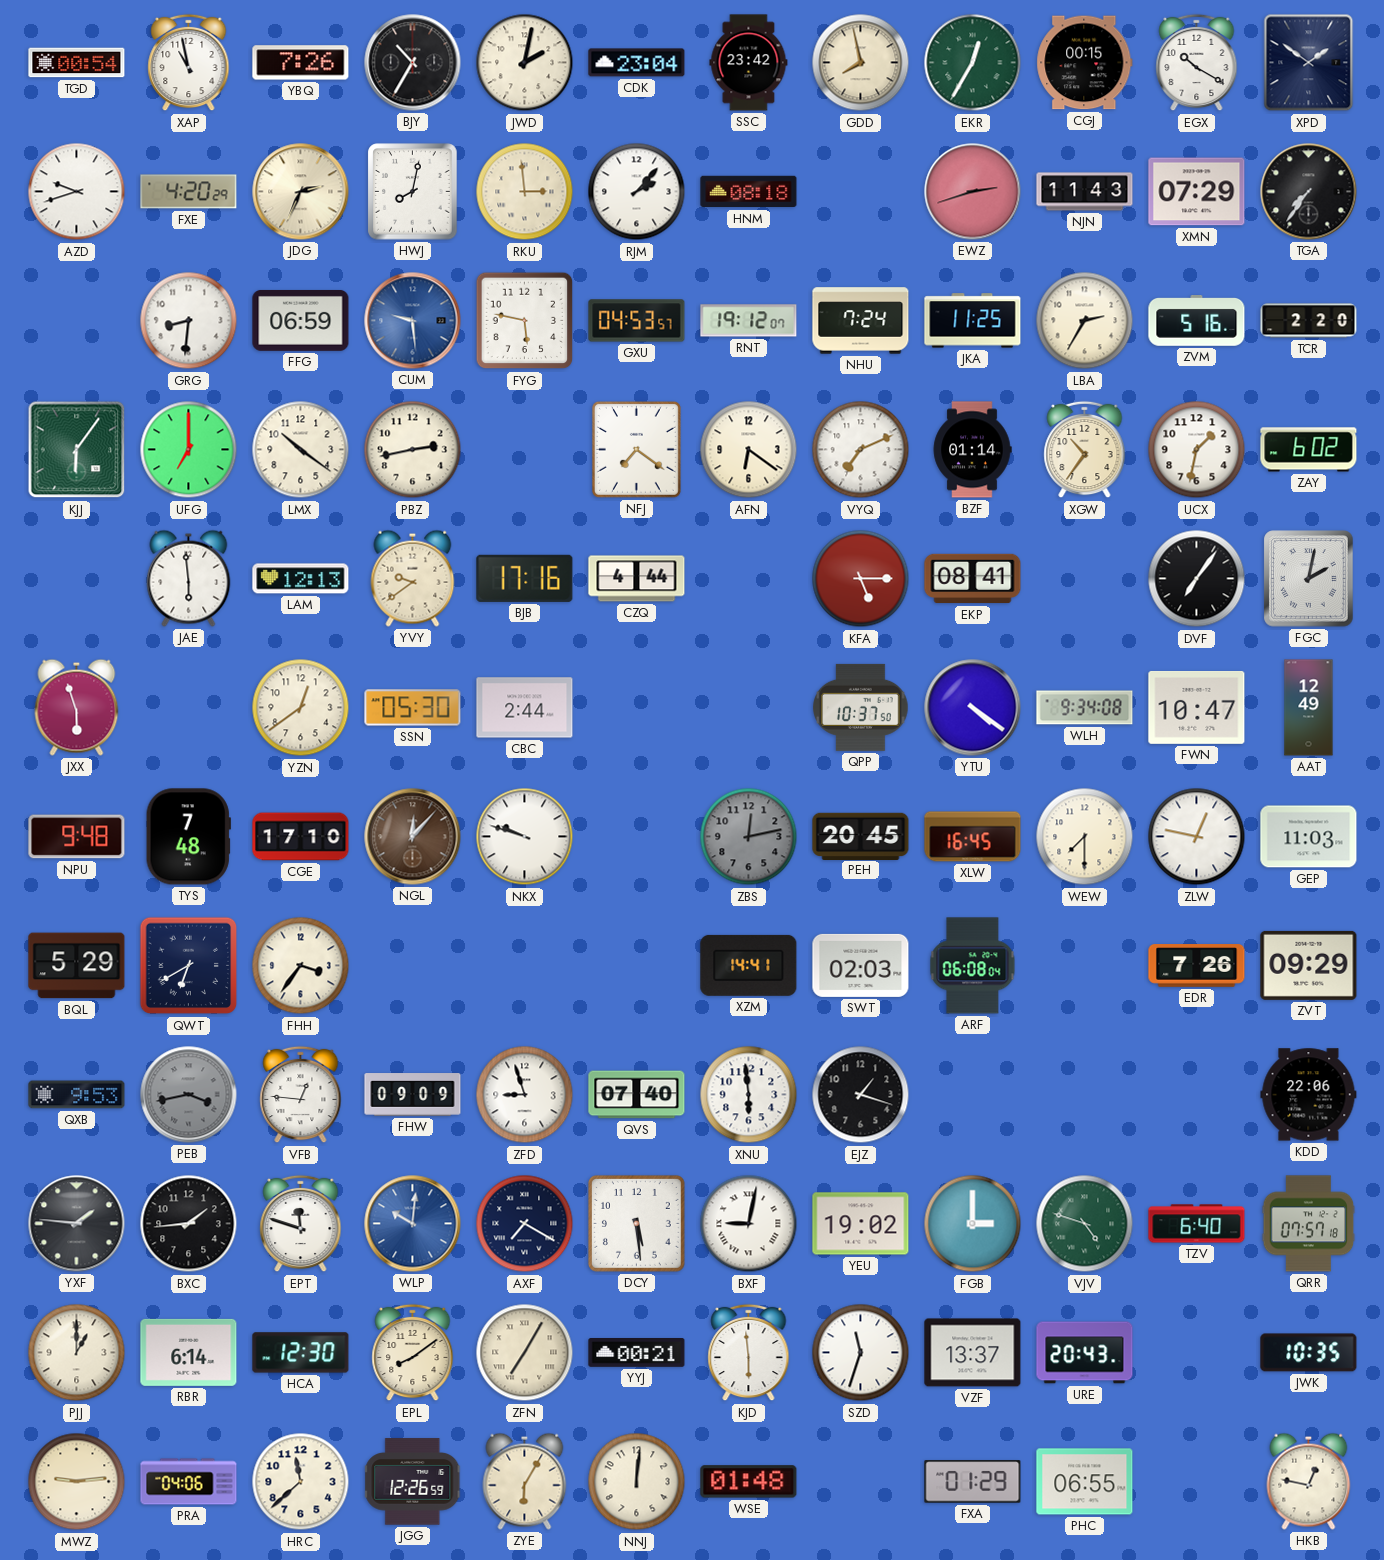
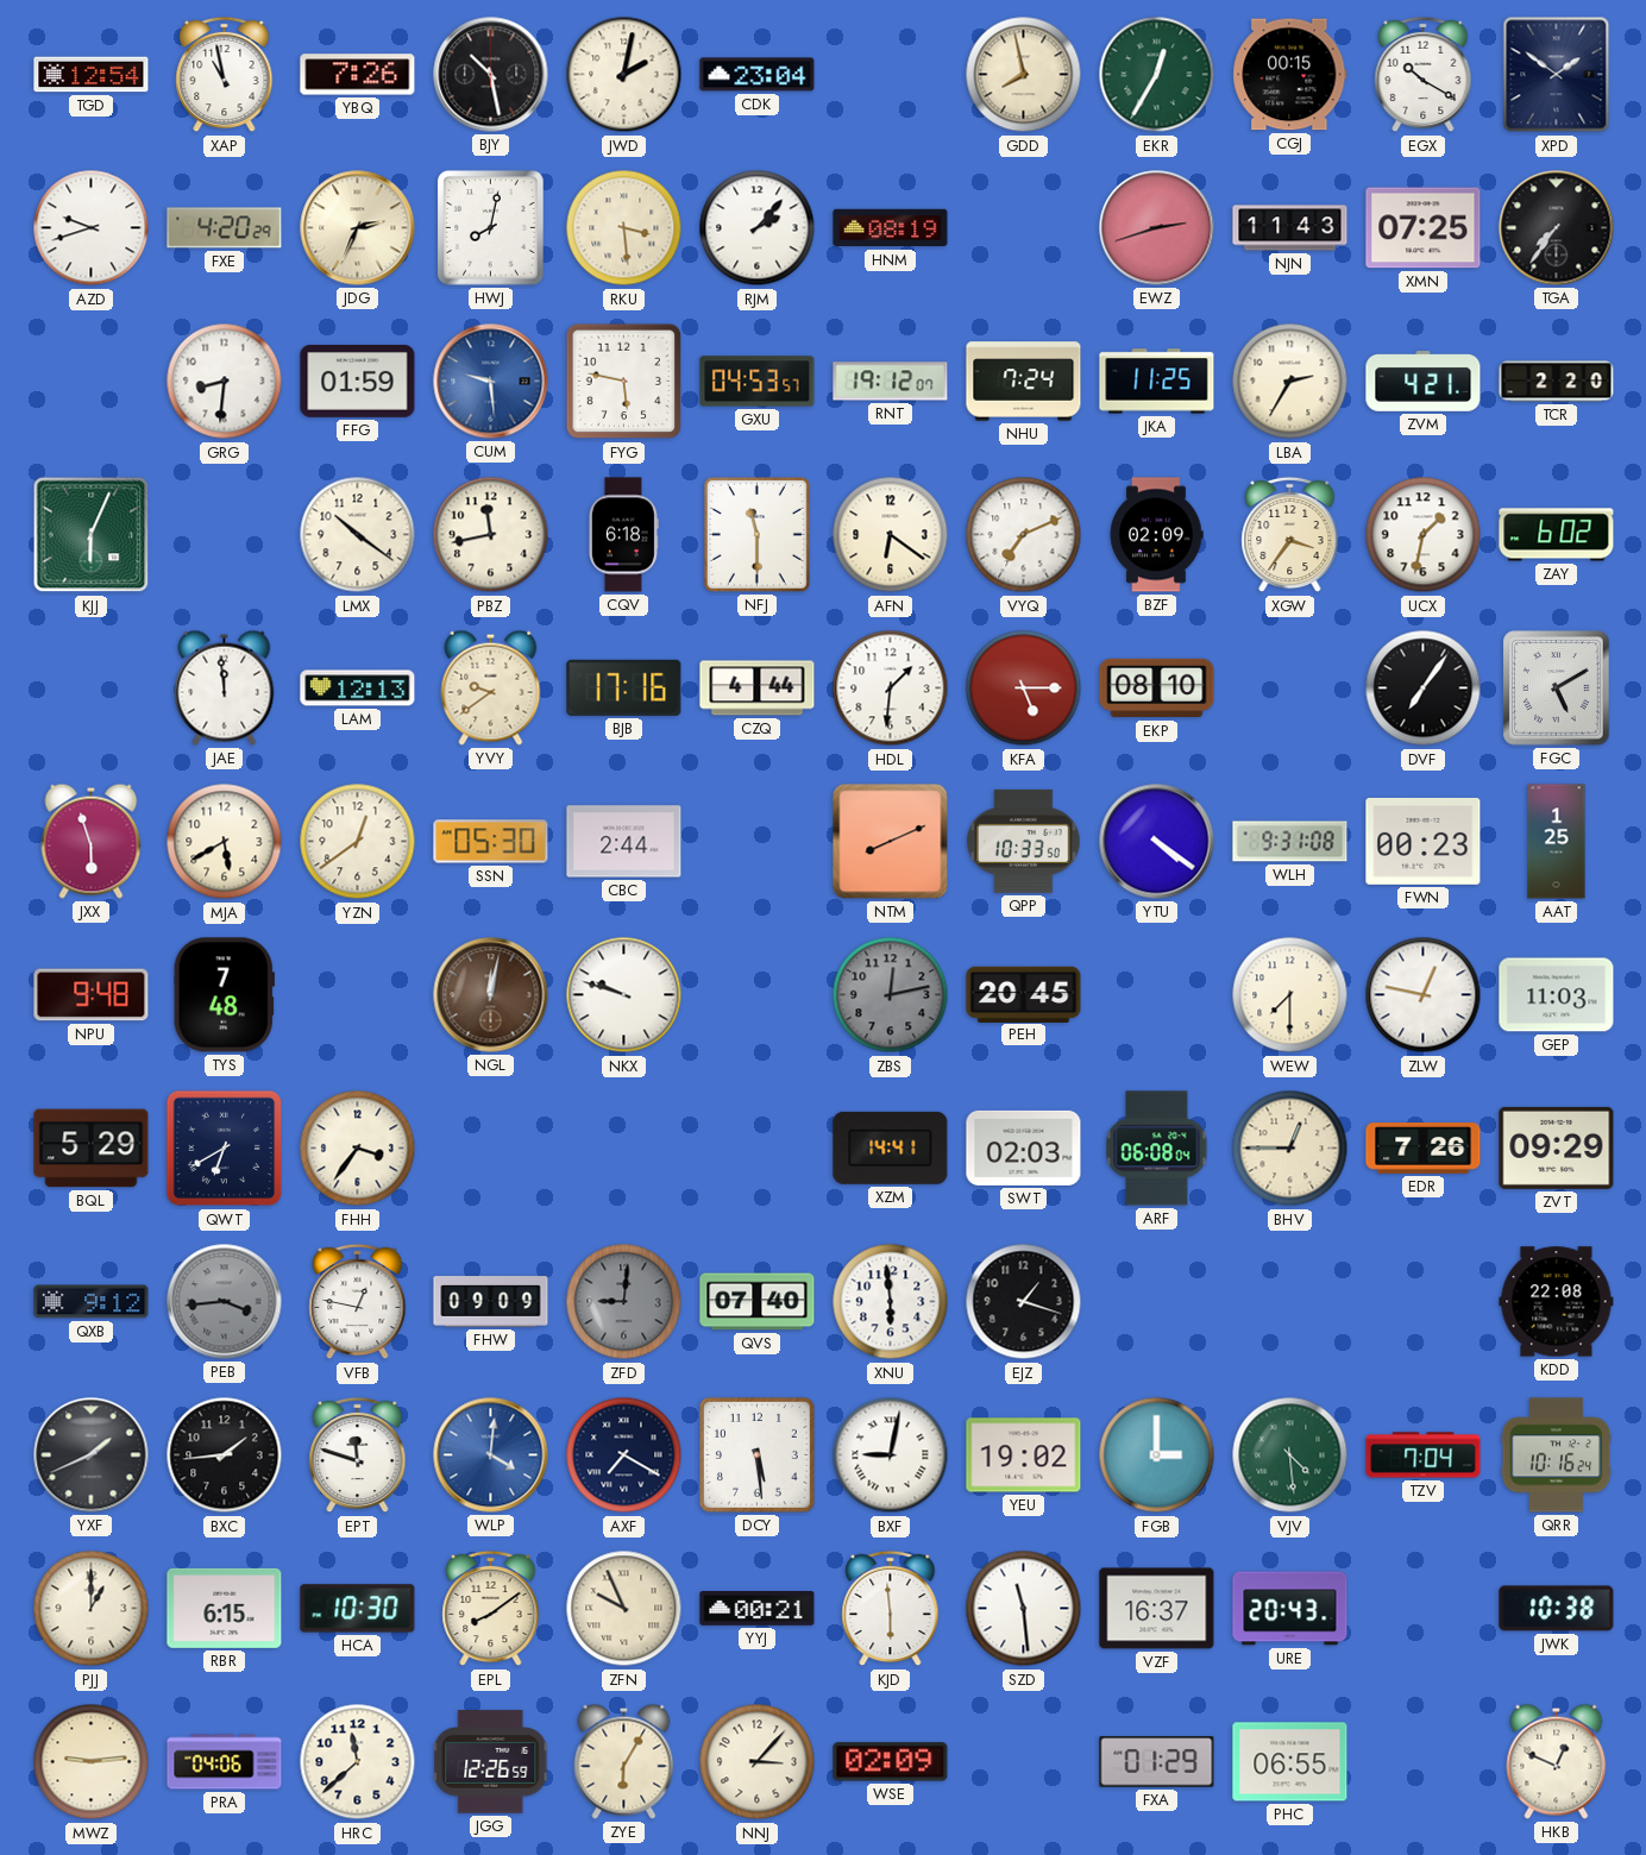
TGD: 00:54 -> 12:54
BJY: 10:35 -> 10:28
SSC: 23:42 -> none
RKU: 2:59 -> 3:29
HNM: 08:18 -> 08:19
XMN: 07:29 -> 07:25
FFG: 06:59 -> 01:59
ZVM: 5:16 -> 4:21
KJJ: 6:06 -> 6:04
UFG: 7:00 -> none
PBZ: 2:43 -> 11:43
CQV: none -> 6:18
NFJ: 7:21 -> 11:30
BZF: 01:14 -> 02:09
XGW: 10:36 -> 3:36
JAE: 5:59 -> 11:59
HDL: none -> 1:31
EKP: 08:41 -> 08:10
FGC: 2:02 -> 5:10
MJA: none -> 5:40
NTM: none -> 8:11
QPP: 10:37 -> 10:33
WLH: 9:34 -> 9:31
FWN: 10:47 -> 00:23
AAT: 12:49 -> 1:25
CGE: 17:10 -> none
NGL: 12:07 -> 12:02
XLW: 16:45 -> none
BHV: none -> 12:45
QXB: 9:53 -> 9:12
PEB: 3:43 -> 3:44
VFB: 12:46 -> 12:47
ZFD: 8:57 -> 9:01
ZFD dial: white -> grey
KDD: 22:06 -> 22:08
YXF: 1:46 -> 1:41
WLP: 10:01 -> 4:01
VJV: 4:48 -> 4:29
TZV: 6:40 -> 7:04
QRR: 07:57 -> 10:16
RBR: 6:14 -> 6:15
HCA: 12:30 -> 10:30
ZFN: 7:05 -> 9:56
SZD: 11:33 -> 11:29
VZF: 13:37 -> 16:37
JWK: 10:35 -> 10:38
NNJ: 12:01 -> 3:07
WSE: 01:48 -> 02:09
HKB: 12:47 -> 12:49
